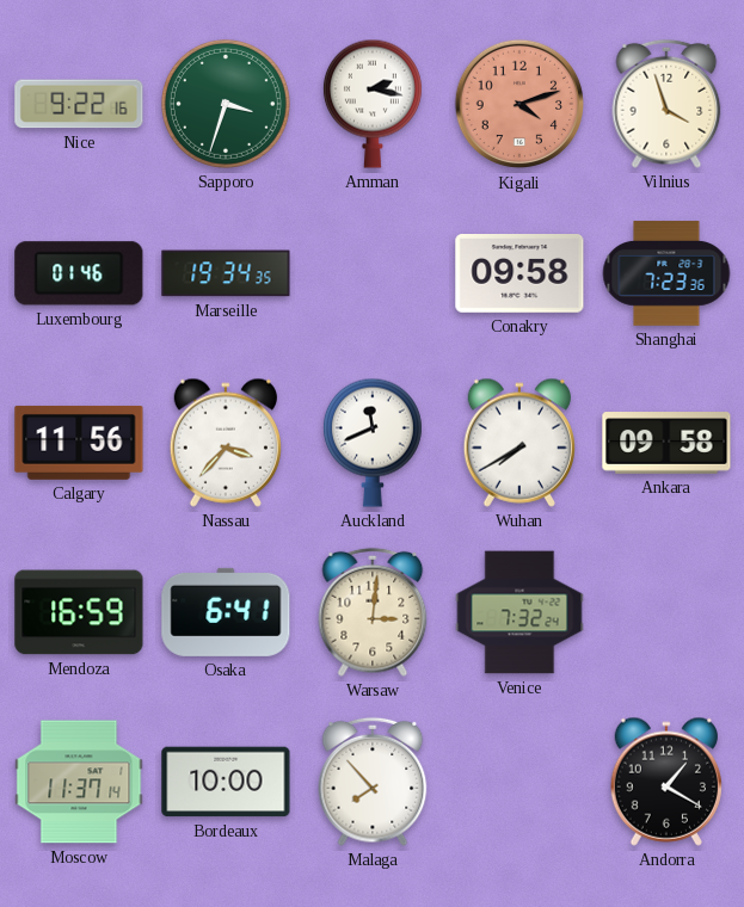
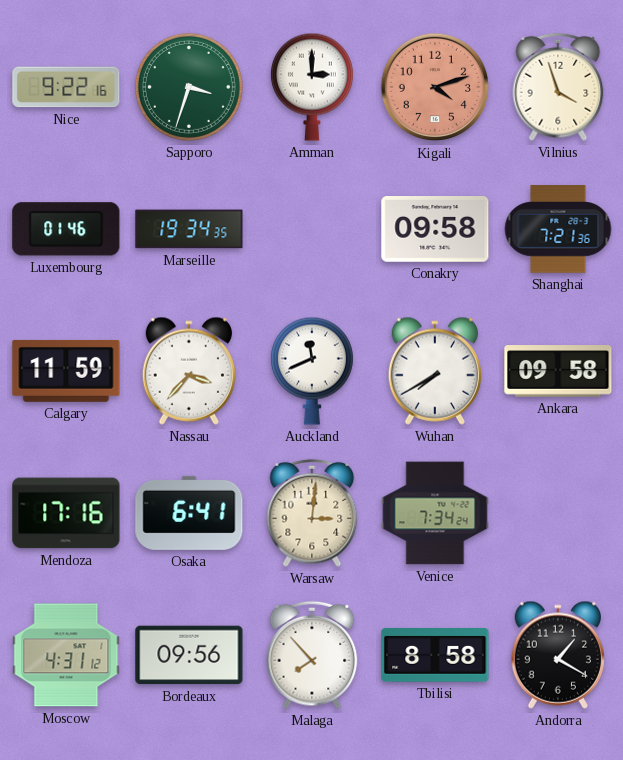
Amman: 2:17 -> 3:00
Shanghai: 7:23 -> 7:21
Calgary: 11:56 -> 11:59
Mendoza: 16:59 -> 17:16
Venice: 7:32 -> 7:34
Moscow: 11:37 -> 4:31
Bordeaux: 10:00 -> 09:56
Tbilisi: none -> 8:58
